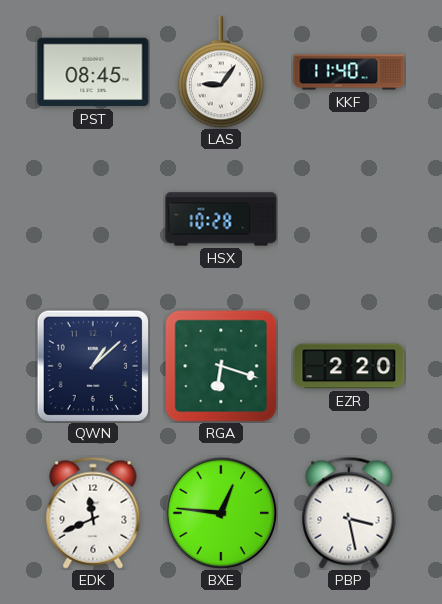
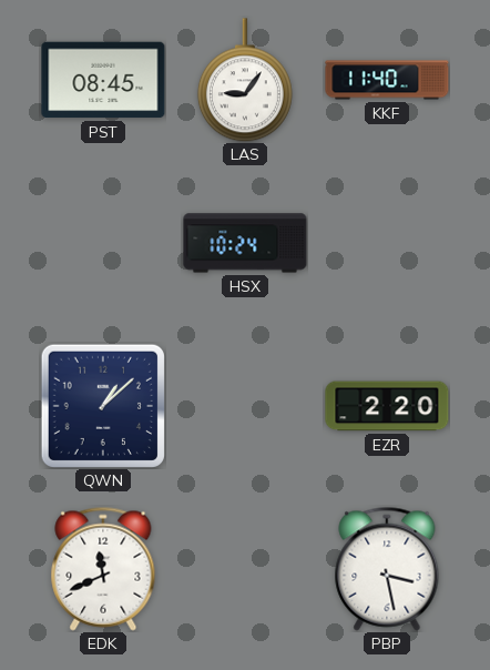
HSX: 10:28 -> 10:24
RGA: 6:18 -> none
BXE: 12:46 -> none
